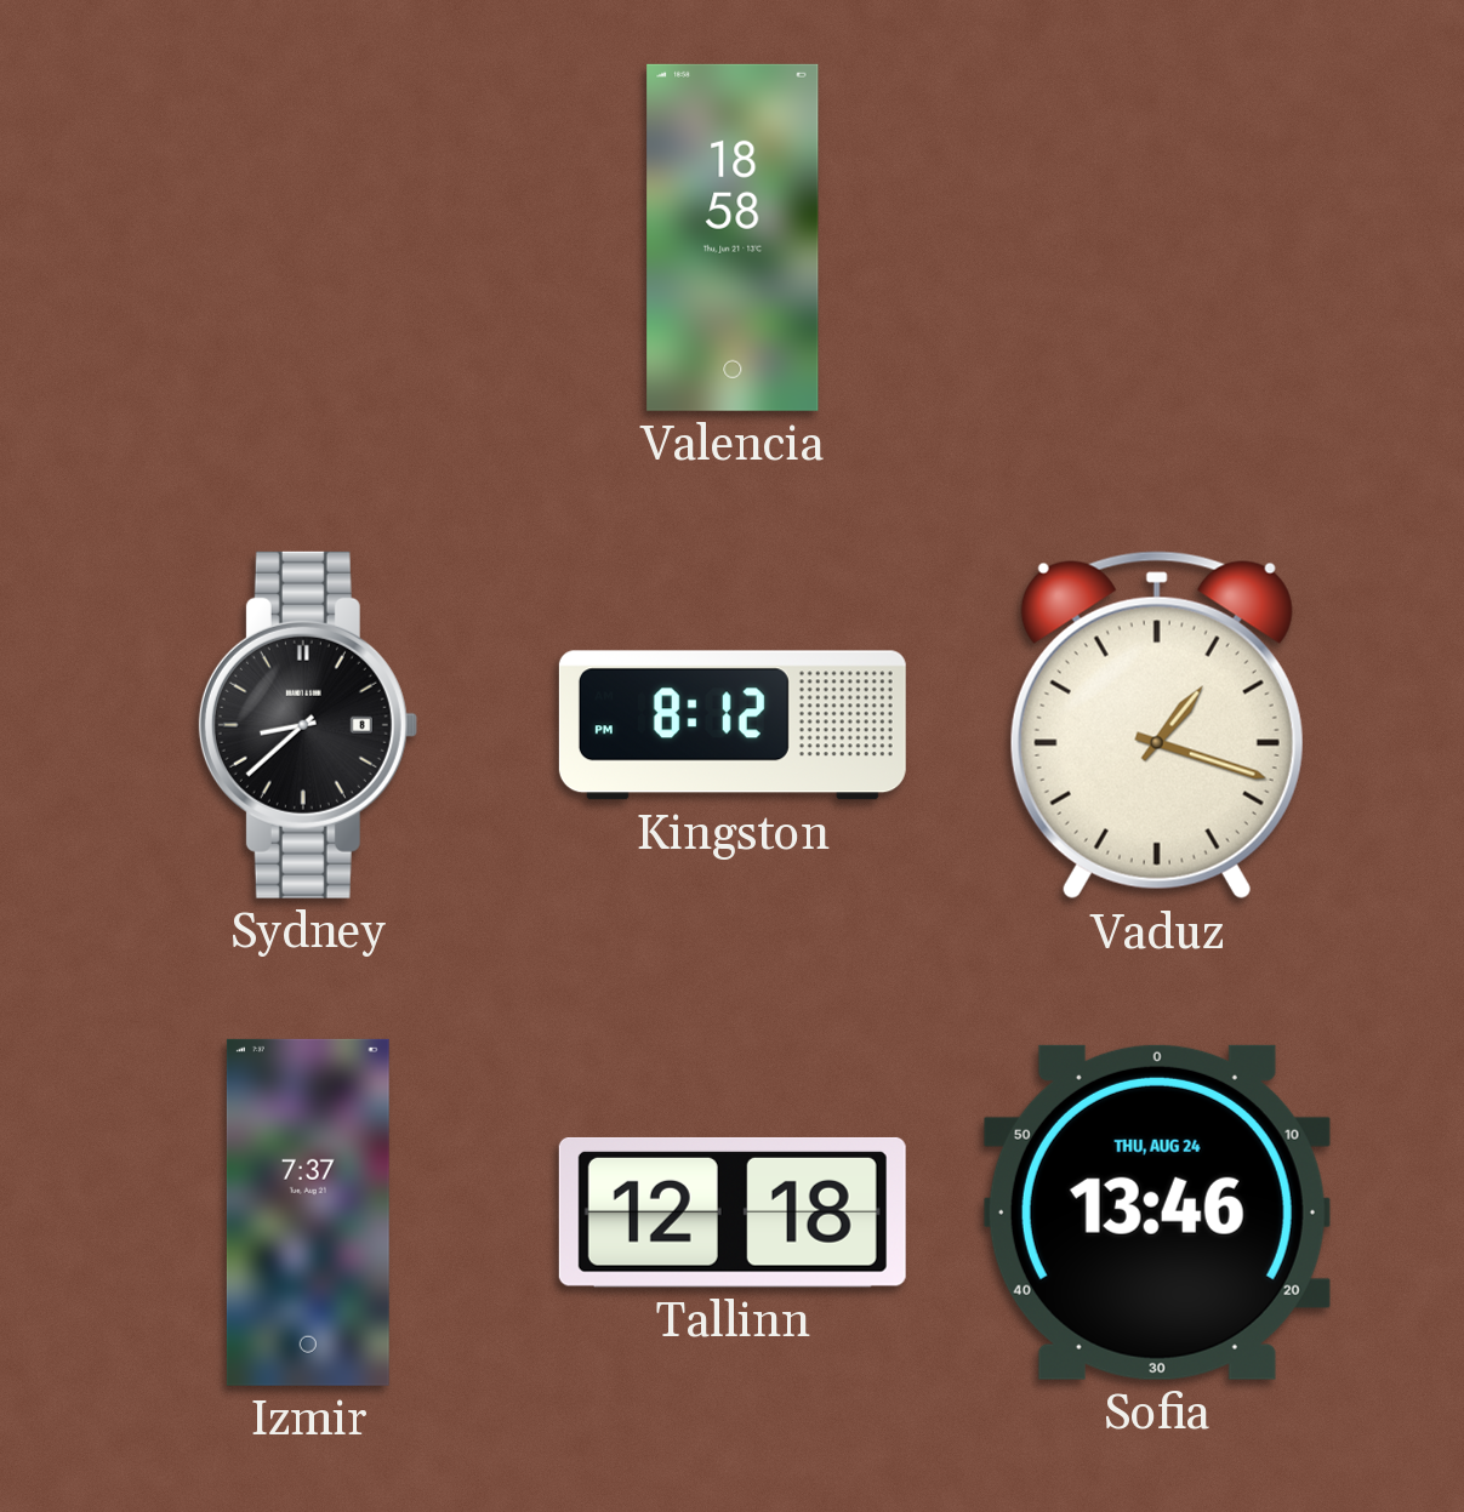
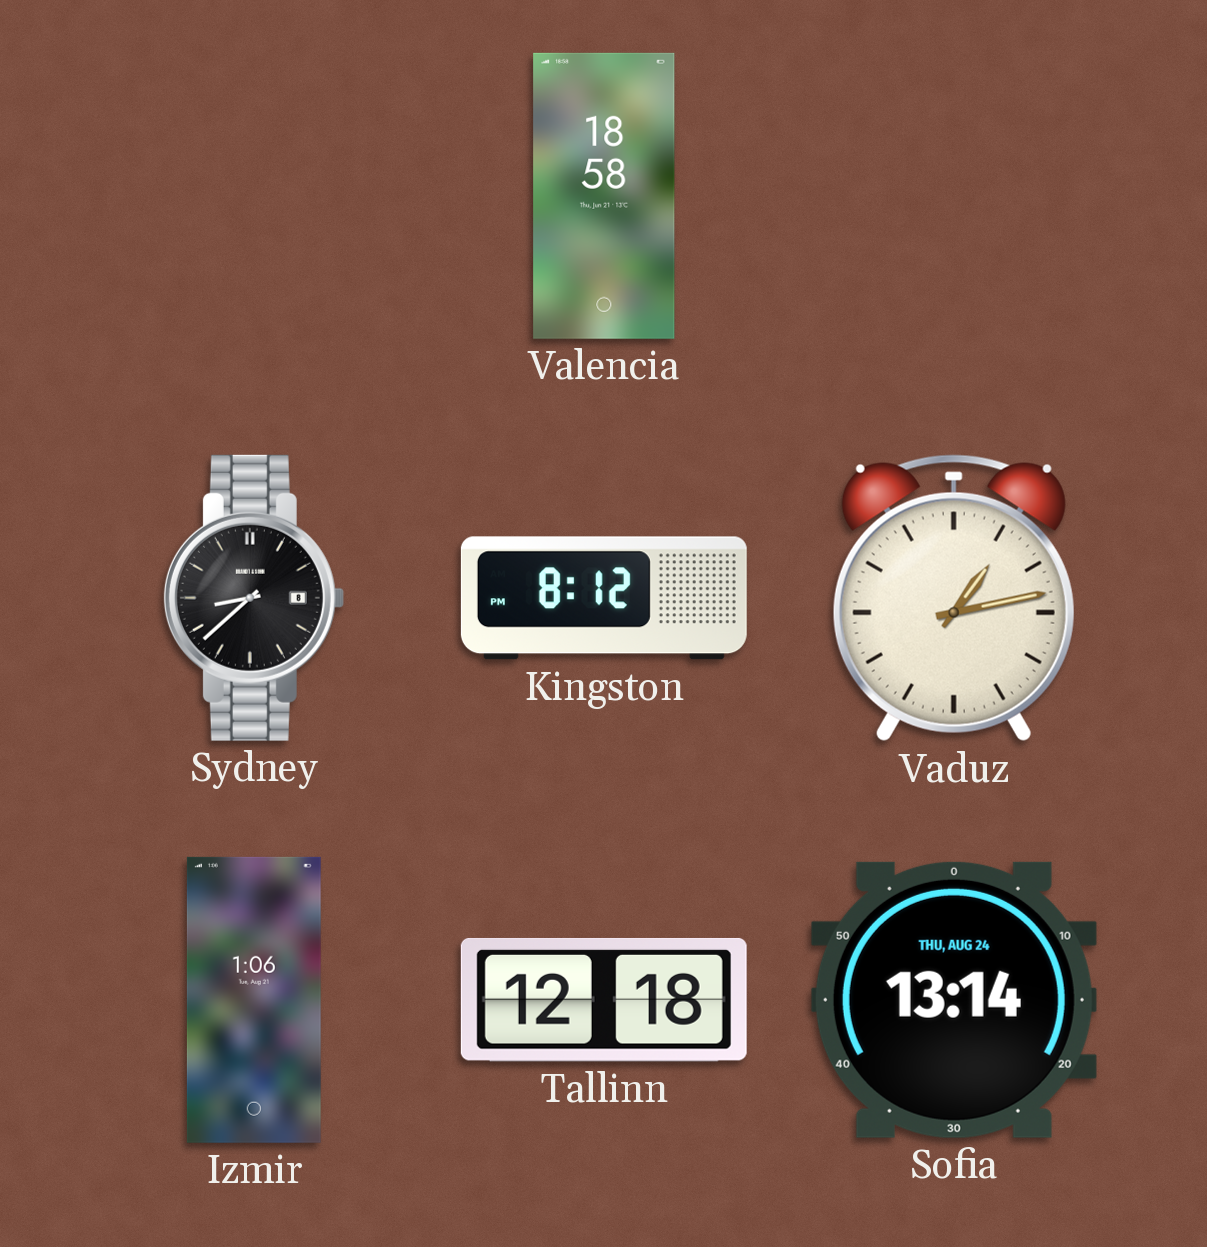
Vaduz: 1:18 -> 1:13
Izmir: 7:37 -> 1:06
Sofia: 13:46 -> 13:14
